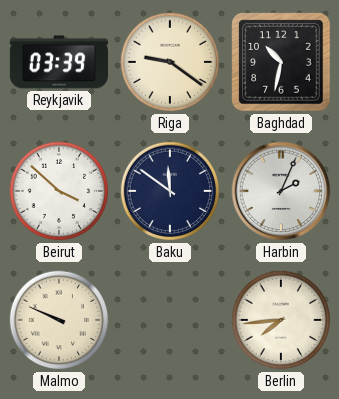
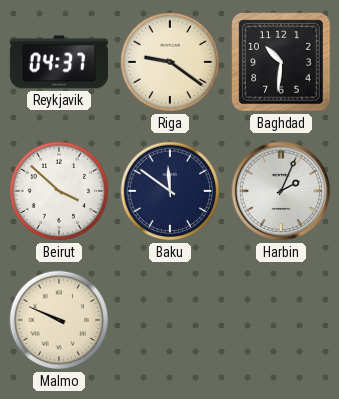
Reykjavik: 03:39 -> 04:37
Baghdad: 10:32 -> 10:31
Berlin: 7:44 -> none
